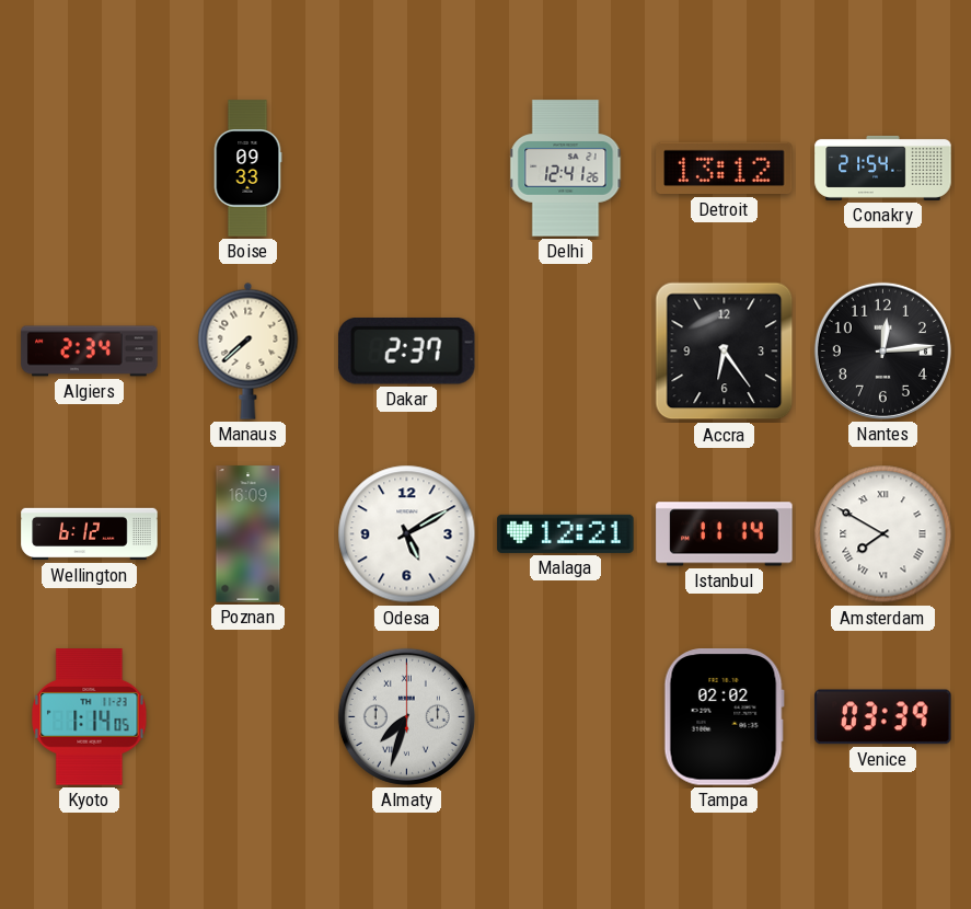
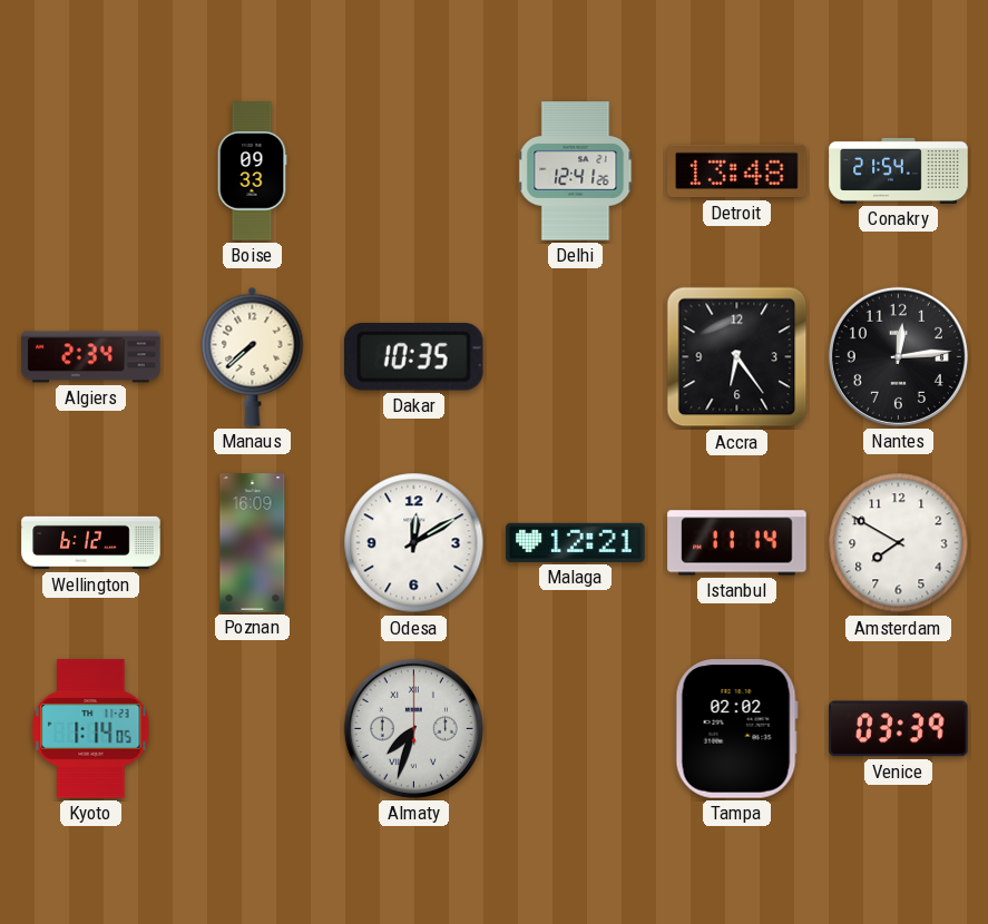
Detroit: 13:12 -> 13:48
Dakar: 2:37 -> 10:35
Odesa: 5:10 -> 12:10
Amsterdam numerals: Roman -> Arabic
